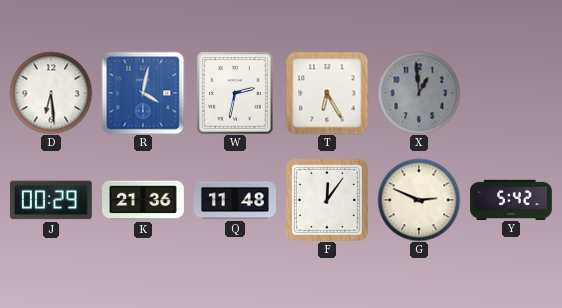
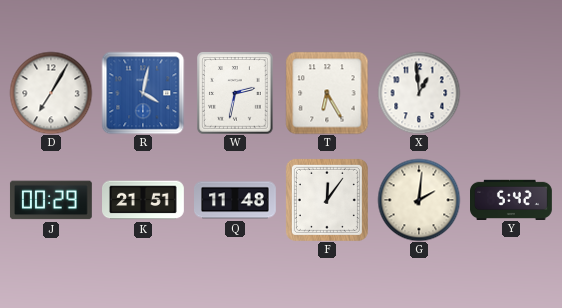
D: 6:29 -> 7:05
X dial: grey -> white
K: 21:36 -> 21:51
G: 2:49 -> 2:01
